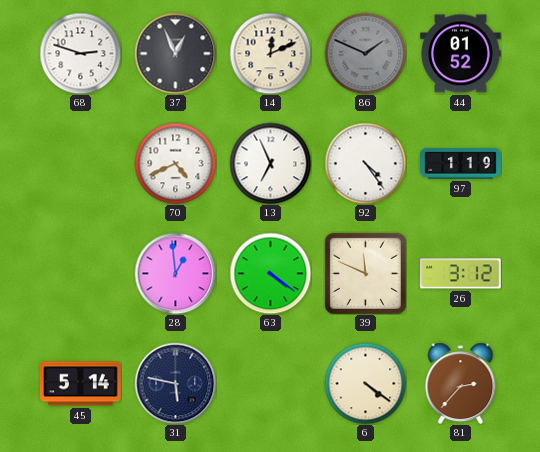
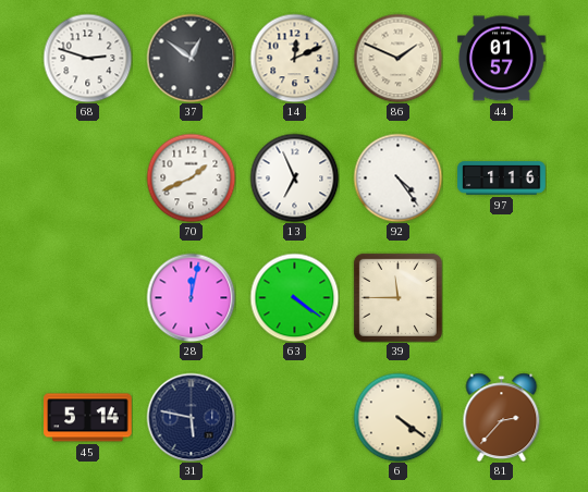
37: 12:56 -> 12:51
86 dial: grey -> cream
44: 01:52 -> 01:57
70: 4:41 -> 1:41
97: 1:19 -> 1:16
28: 12:59 -> 12:02
39: 11:49 -> 11:45
26: 3:12 -> none
